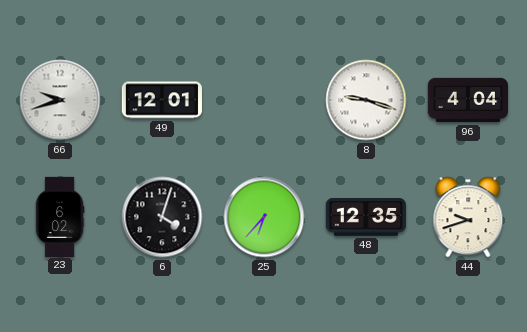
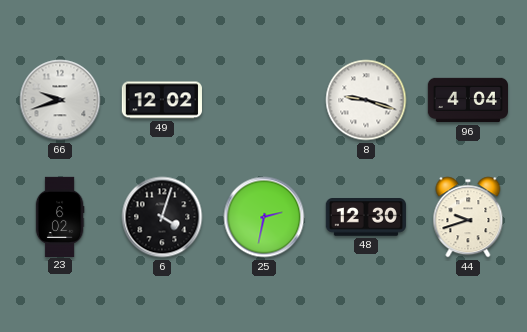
49: 12:01 -> 12:02
25: 6:37 -> 2:32
48: 12:35 -> 12:30
